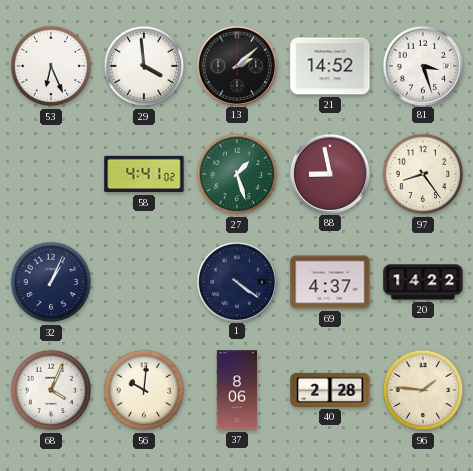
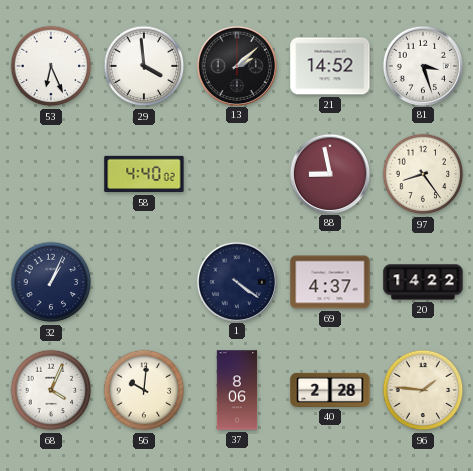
58: 4:41 -> 4:40
27: 1:27 -> none
